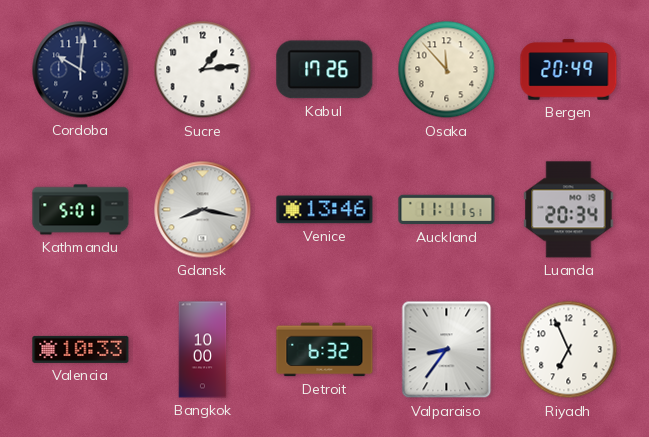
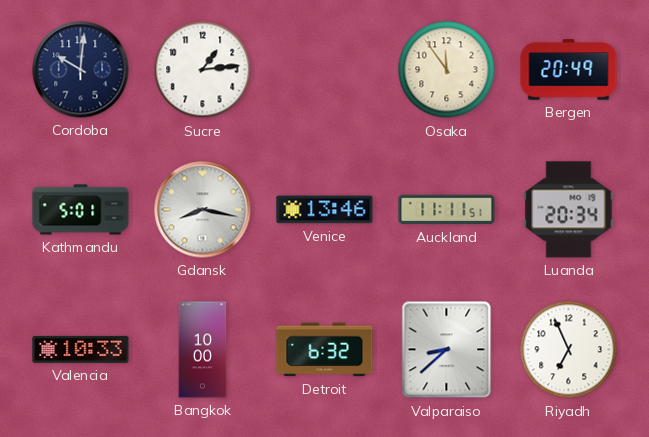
Kabul: 17:26 -> none
Osaka: 11:53 -> 11:54
Valparaiso: 8:36 -> 8:38
